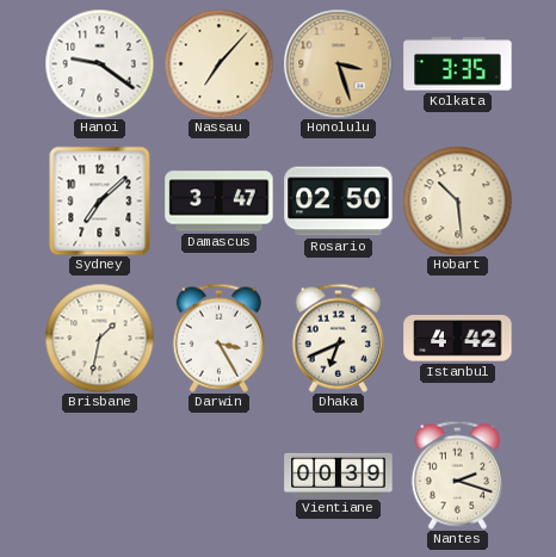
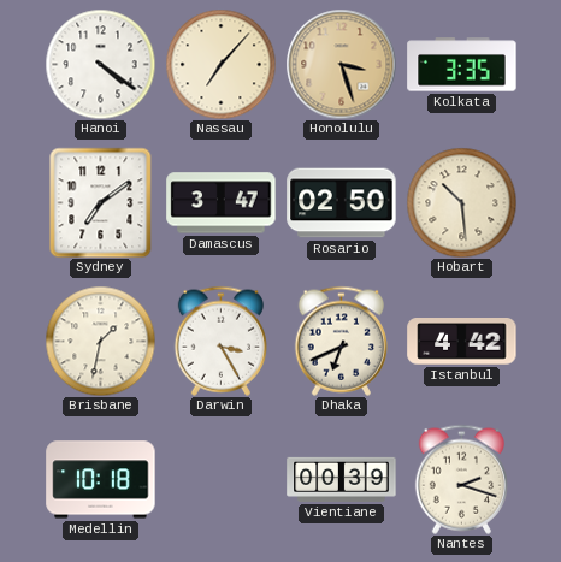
Hanoi: 9:21 -> 4:21
Sydney: 7:08 -> 7:09
Medellin: none -> 10:18
